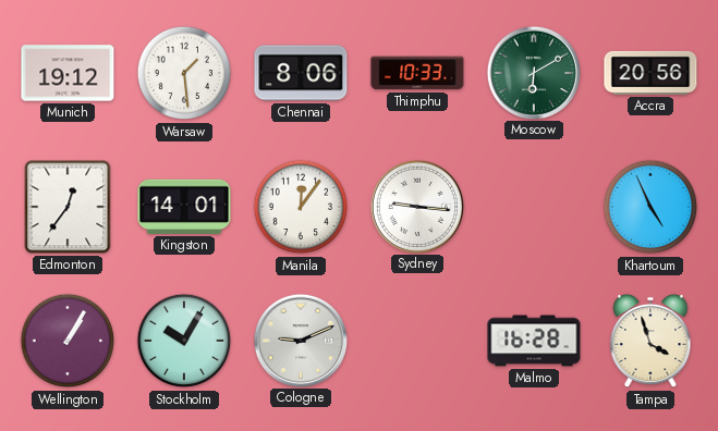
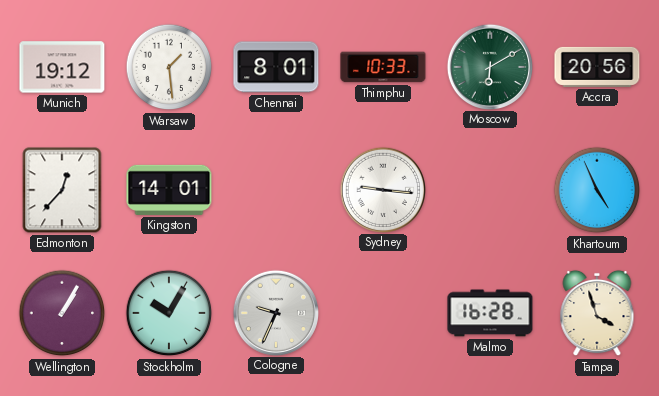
Chennai: 8:06 -> 8:01
Edmonton: 12:36 -> 12:37
Manila: 12:06 -> none
Cologne: 9:11 -> 9:34
